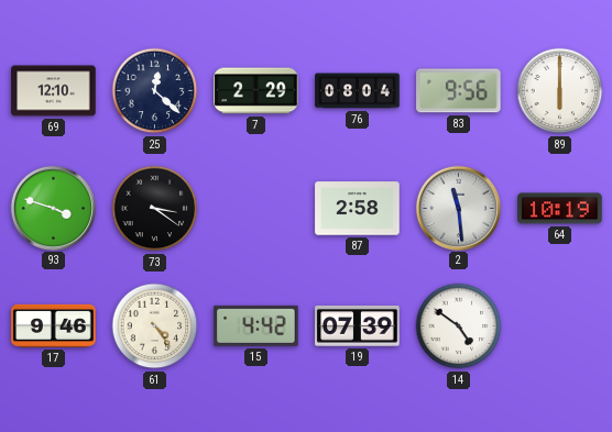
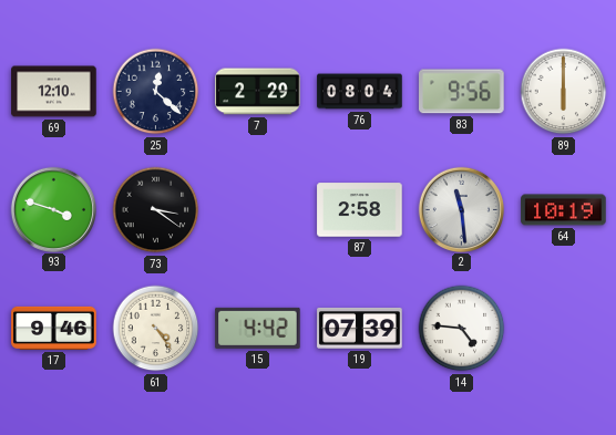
14: 4:51 -> 4:46
